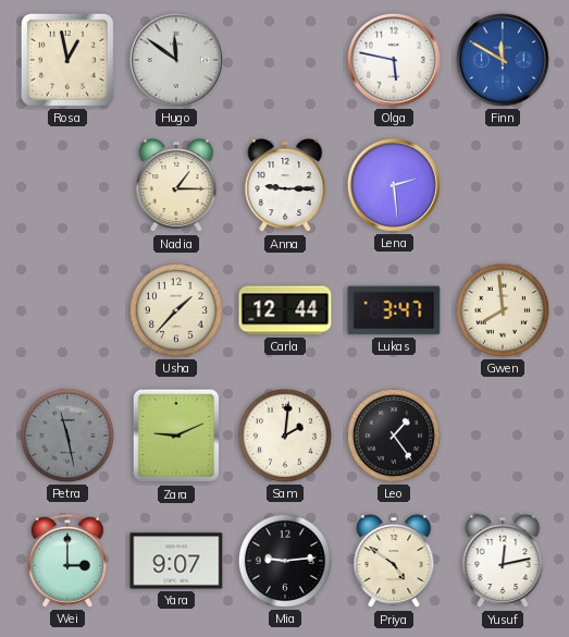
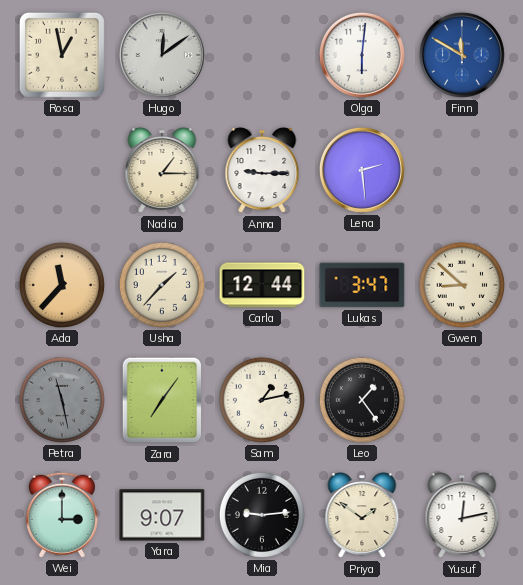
Hugo: 11:51 -> 12:09
Olga: 5:47 -> 6:01
Ada: none -> 11:37
Gwen: 7:59 -> 8:52
Zara: 9:11 -> 7:06
Sam: 2:01 -> 1:13
Priya: 4:51 -> 1:51
